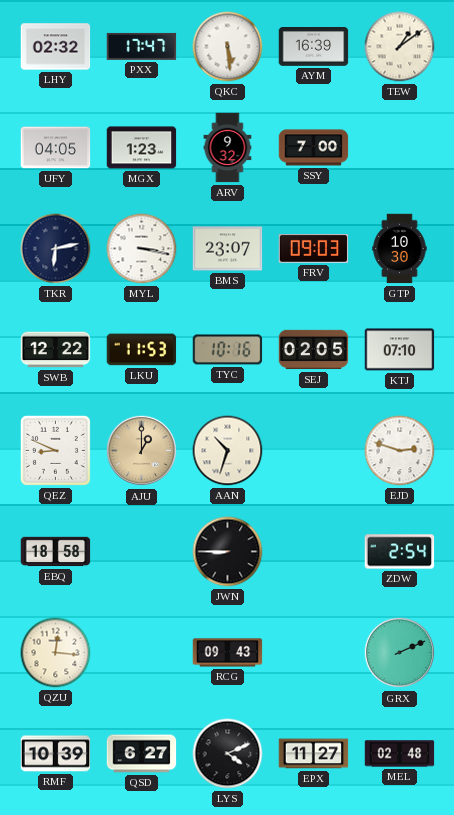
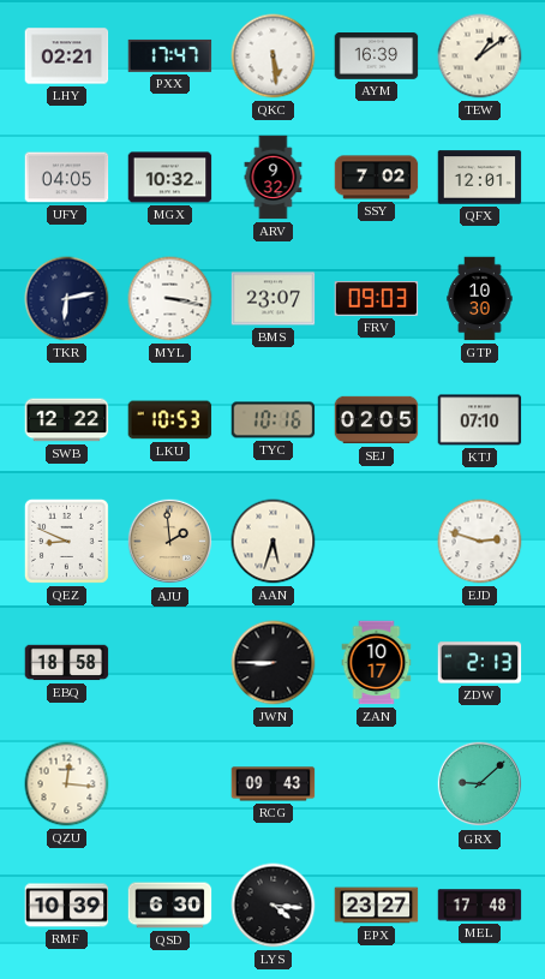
LHY: 02:32 -> 02:21
MGX: 1:23 -> 10:32
SSY: 7:00 -> 7:02
QFX: none -> 12:01
LKU: 11:53 -> 10:53
AJU: 1:00 -> 1:59
AAN: 10:33 -> 5:33
ZAN: none -> 10:17
ZDW: 2:54 -> 2:13
GRX: 2:11 -> 9:08
QSD: 6:27 -> 6:30
LYS: 4:11 -> 4:16
EPX: 11:27 -> 23:27
MEL: 02:48 -> 17:48
